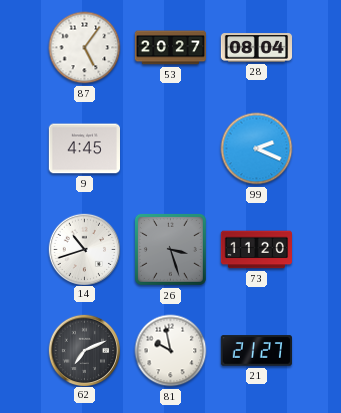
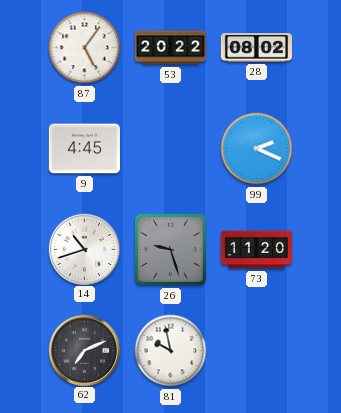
53: 20:27 -> 20:22
28: 08:04 -> 08:02
26: 3:27 -> 9:27
21: 21:27 -> none
